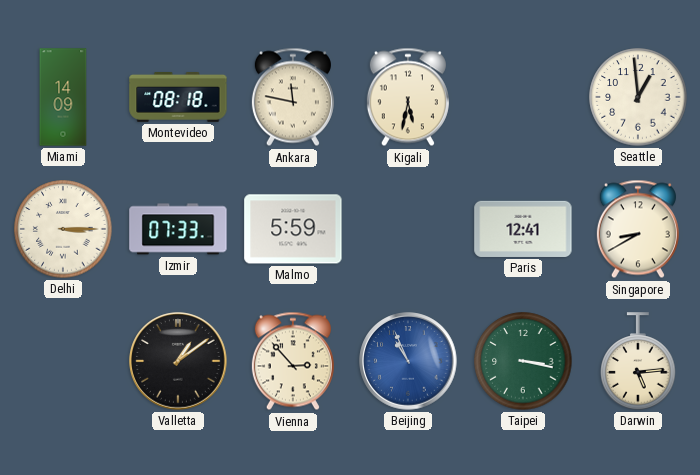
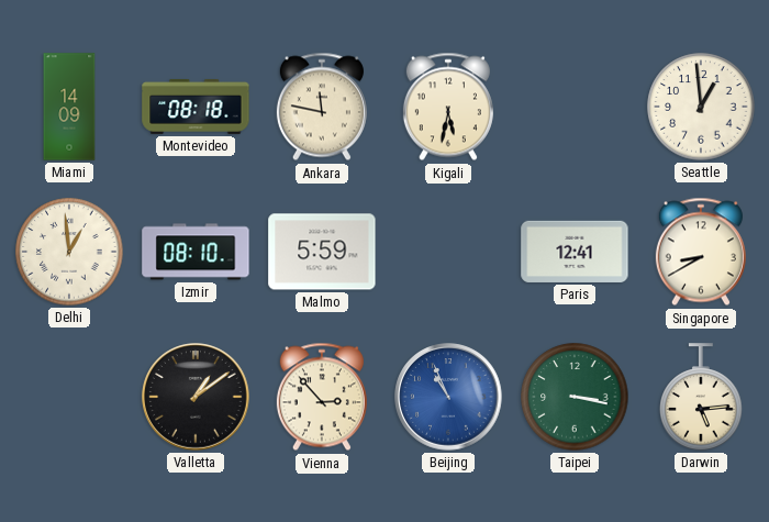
Delhi: 3:15 -> 12:59
Izmir: 07:33 -> 08:10
